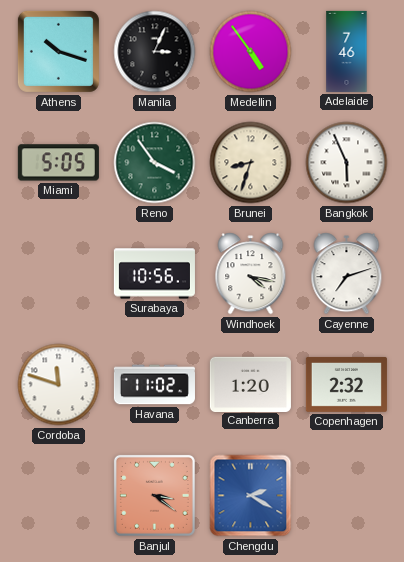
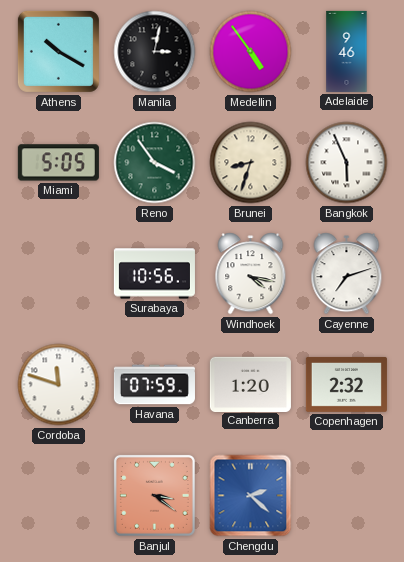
Athens: 10:18 -> 10:20
Manila: 3:04 -> 3:02
Adelaide: 7:46 -> 9:46
Havana: 11:02 -> 07:59
Chengdu: 2:20 -> 2:22
